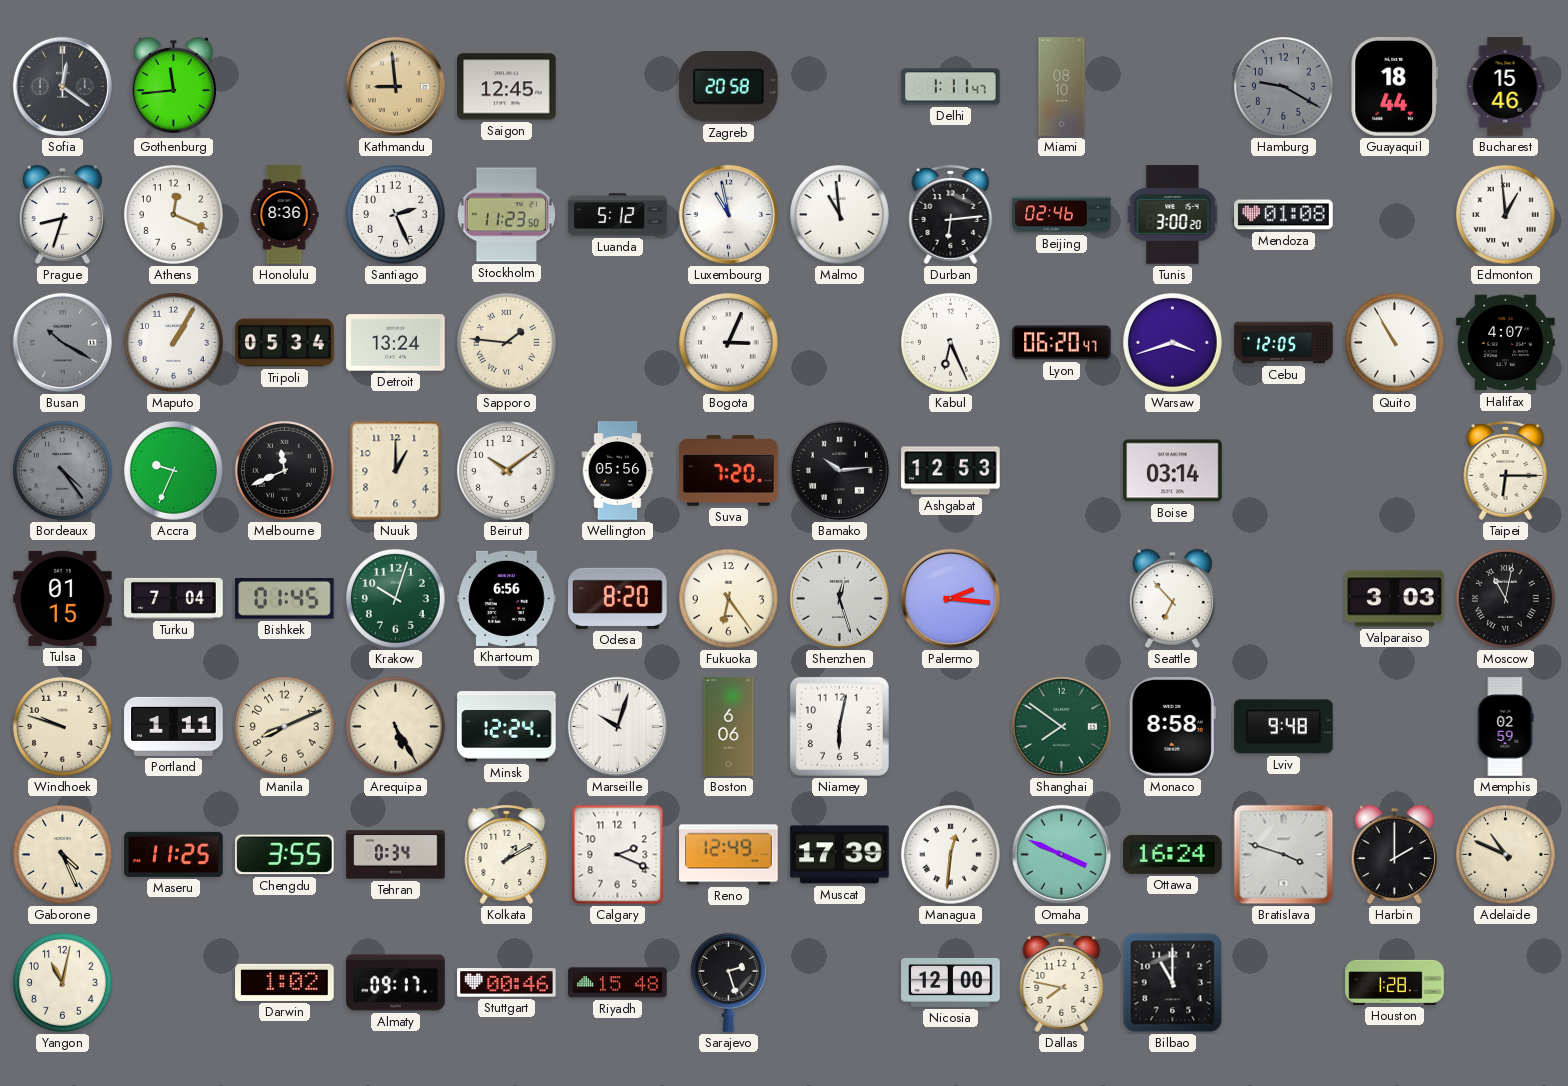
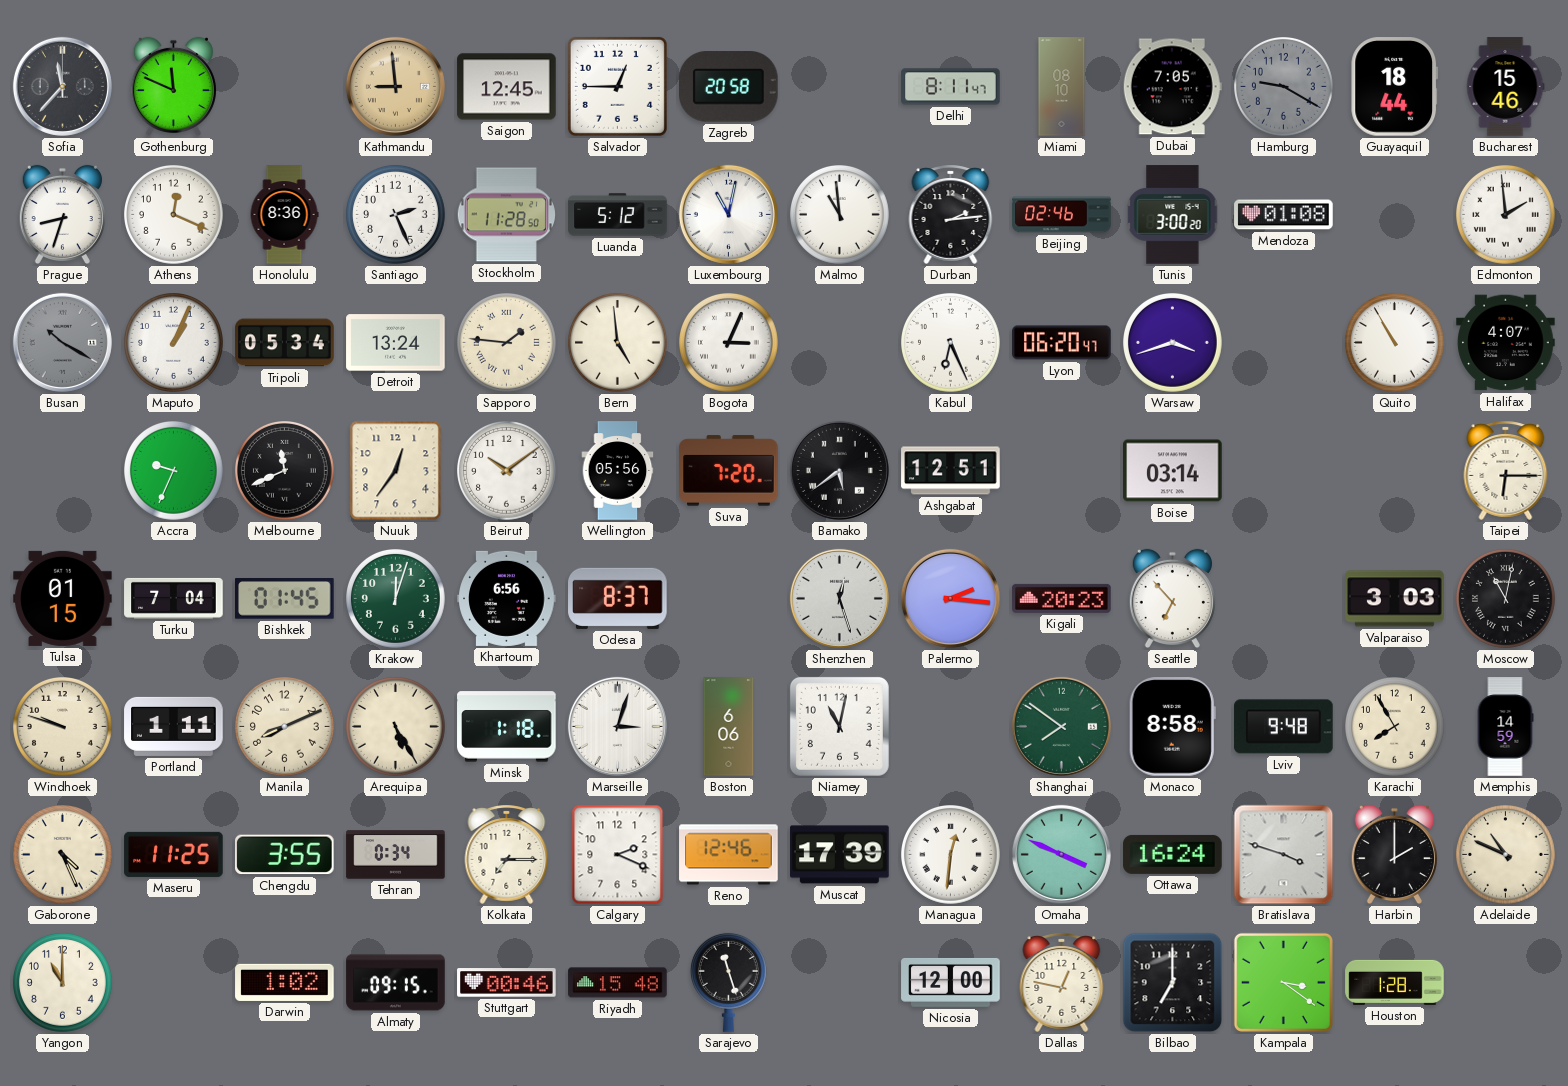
Sofia: 12:21 -> 11:37
Gothenburg: 11:44 -> 11:49
Salvador: none -> 12:45
Delhi: 1:11 -> 8:11
Dubai: none -> 7:05
Stockholm: 11:23 -> 11:28
Luxembourg: 10:58 -> 11:02
Durban: 6:14 -> 2:14
Edmonton: 12:59 -> 1:59
Maputo: 1:05 -> 1:04
Bern: none -> 4:59
Cebu: 12:05 -> none
Bordeaux: 4:24 -> none
Nuuk: 1:00 -> 12:36
Bamako: 10:14 -> 5:39
Ashgabat: 12:53 -> 12:51
Krakow: 10:03 -> 12:03
Odesa: 8:20 -> 8:37
Fukuoka: 6:24 -> none
Kigali: none -> 20:23
Minsk: 12:24 -> 1:18
Marseille: 10:03 -> 3:03
Niamey: 6:02 -> 11:02
Karachi: none -> 7:55
Memphis: 02:59 -> 14:59
Kolkata: 1:10 -> 7:15
Reno: 12:49 -> 12:46
Yangon: 11:02 -> 11:00
Almaty: 09:17 -> 09:15
Sarajevo: 2:27 -> 11:27
Dallas: 7:47 -> 12:47
Bilbao: 11:00 -> 7:00
Kampala: none -> 3:21
